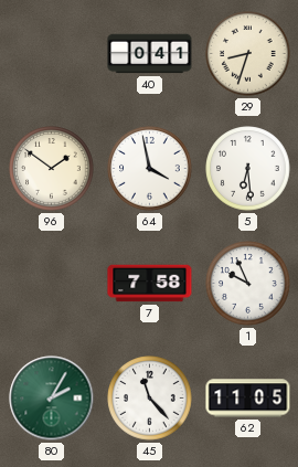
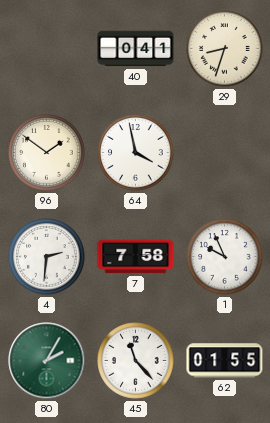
5: 6:29 -> none
4: none -> 2:31
62: 11:05 -> 01:55
